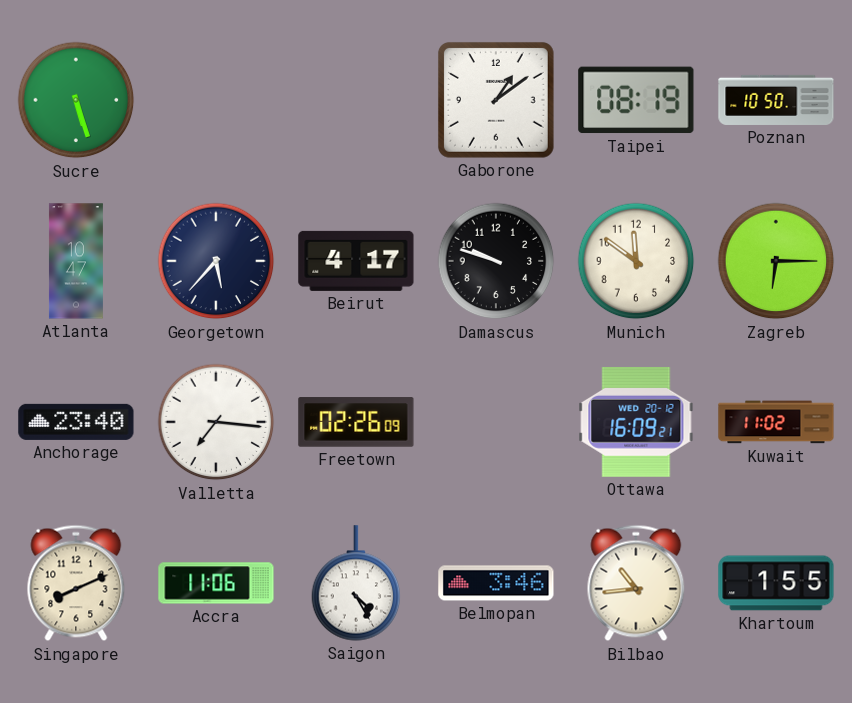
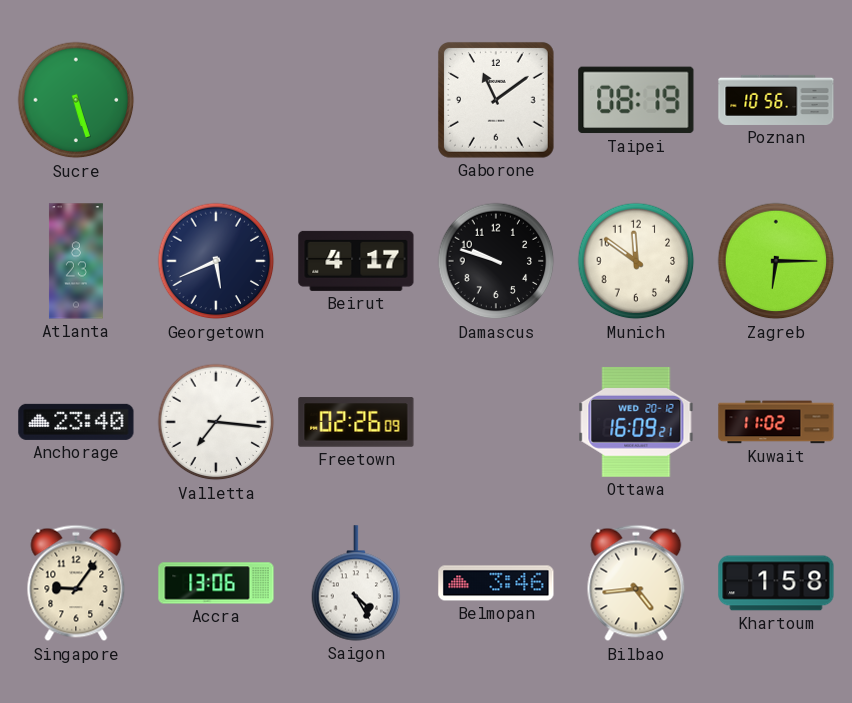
Gaborone: 1:09 -> 11:09
Poznan: 10:50 -> 10:56
Atlanta: 10:47 -> 8:23
Georgetown: 5:37 -> 5:41
Singapore: 8:11 -> 9:06
Accra: 11:06 -> 13:06
Bilbao: 10:44 -> 4:44
Khartoum: 1:55 -> 1:58
